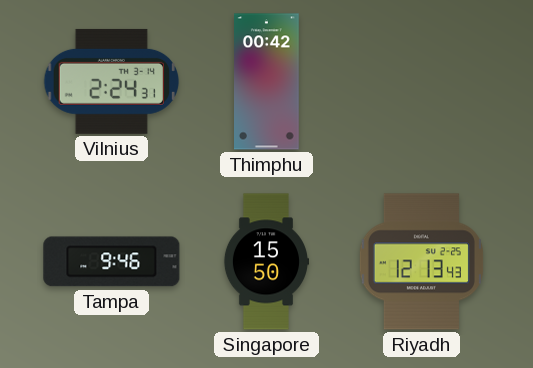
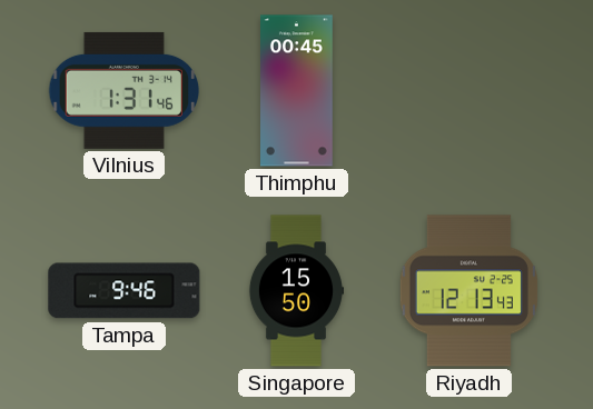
Vilnius: 2:24 -> 1:31
Thimphu: 00:42 -> 00:45
